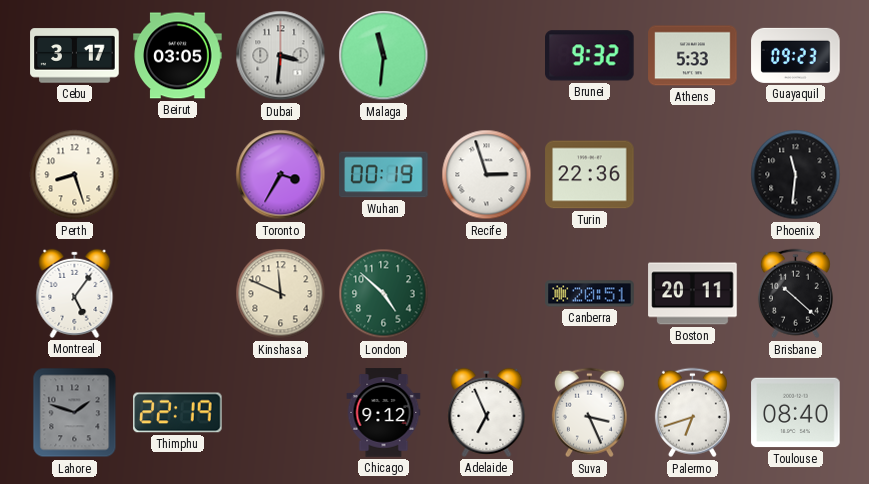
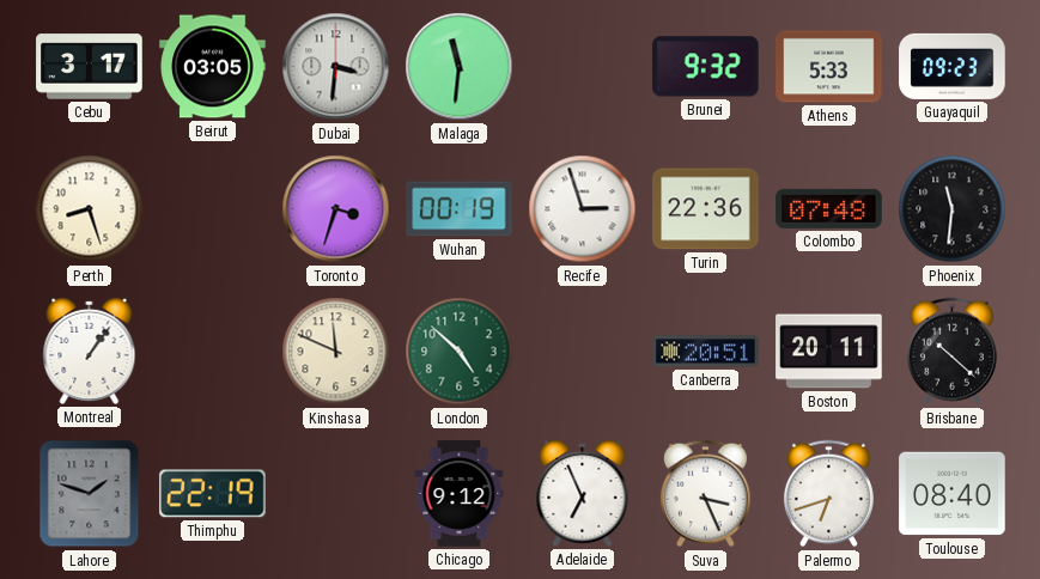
Toronto: 3:35 -> 3:33
Colombo: none -> 07:48
Montreal: 5:06 -> 1:06
